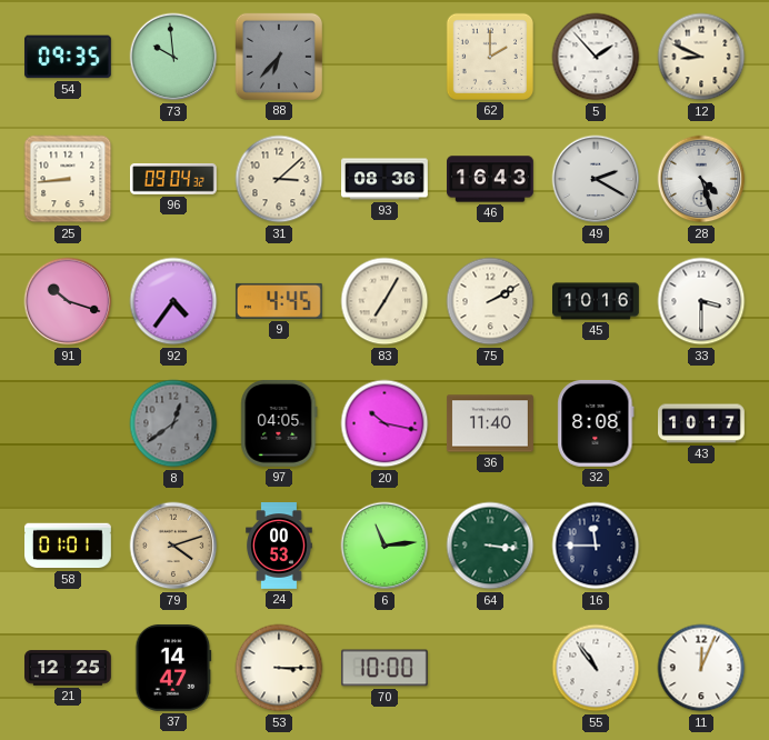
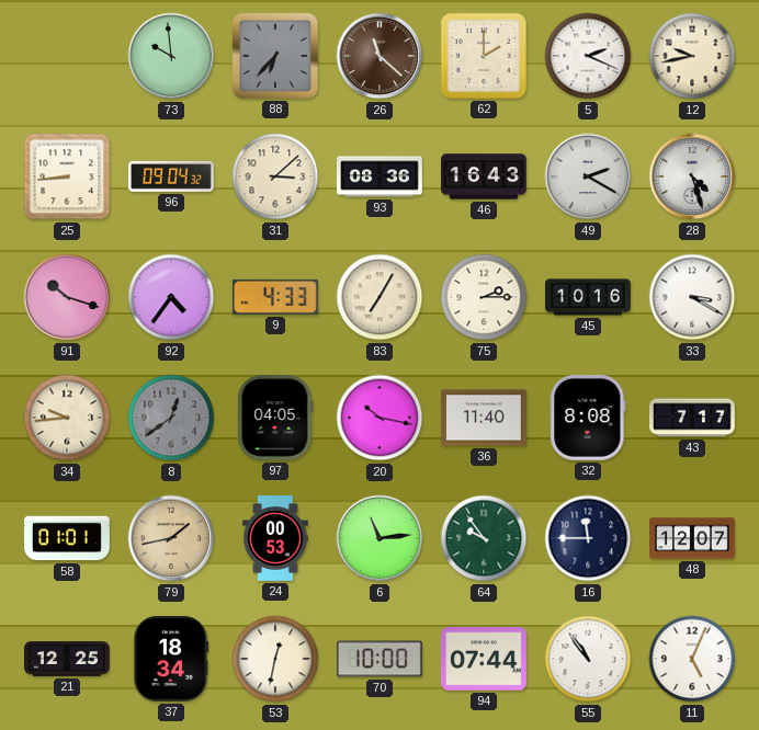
54: 09:35 -> none
26: none -> 11:22
5: 1:53 -> 2:19
12: 8:49 -> 9:43
9: 4:45 -> 4:33
75: 2:10 -> 2:15
33: 3:30 -> 3:20
34: none -> 9:44
43: 10:17 -> 7:17
79: 4:12 -> 1:43
64: 3:16 -> 9:54
48: none -> 12:07
37: 14:47 -> 18:34
53: 3:15 -> 12:32
94: none -> 07:44
11: 12:04 -> 5:04
